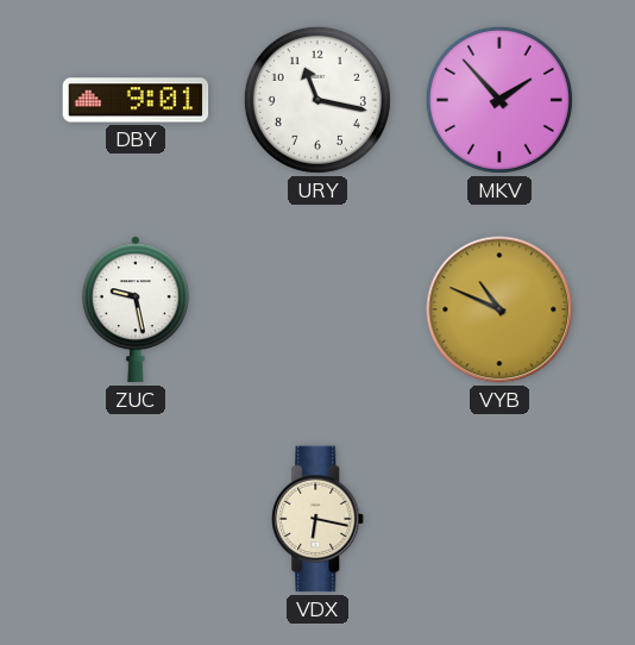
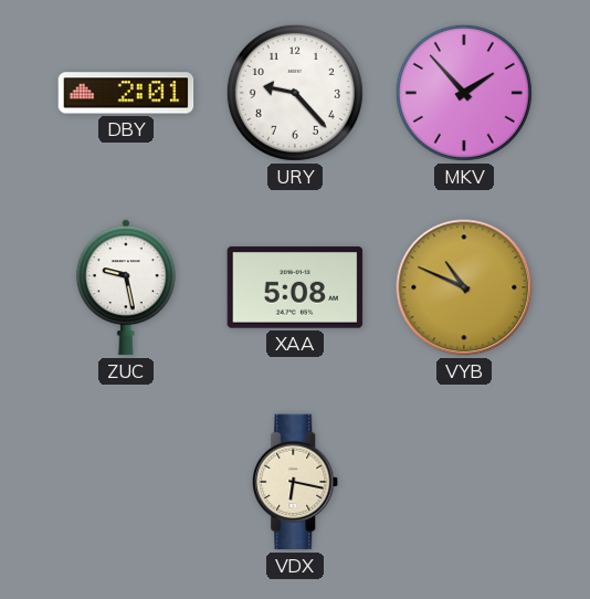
DBY: 9:01 -> 2:01
URY: 11:17 -> 9:23
XAA: none -> 5:08
